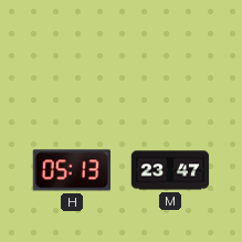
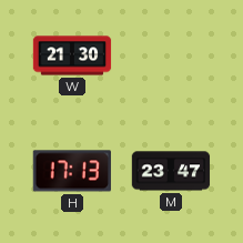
W: none -> 21:30
H: 05:13 -> 17:13
